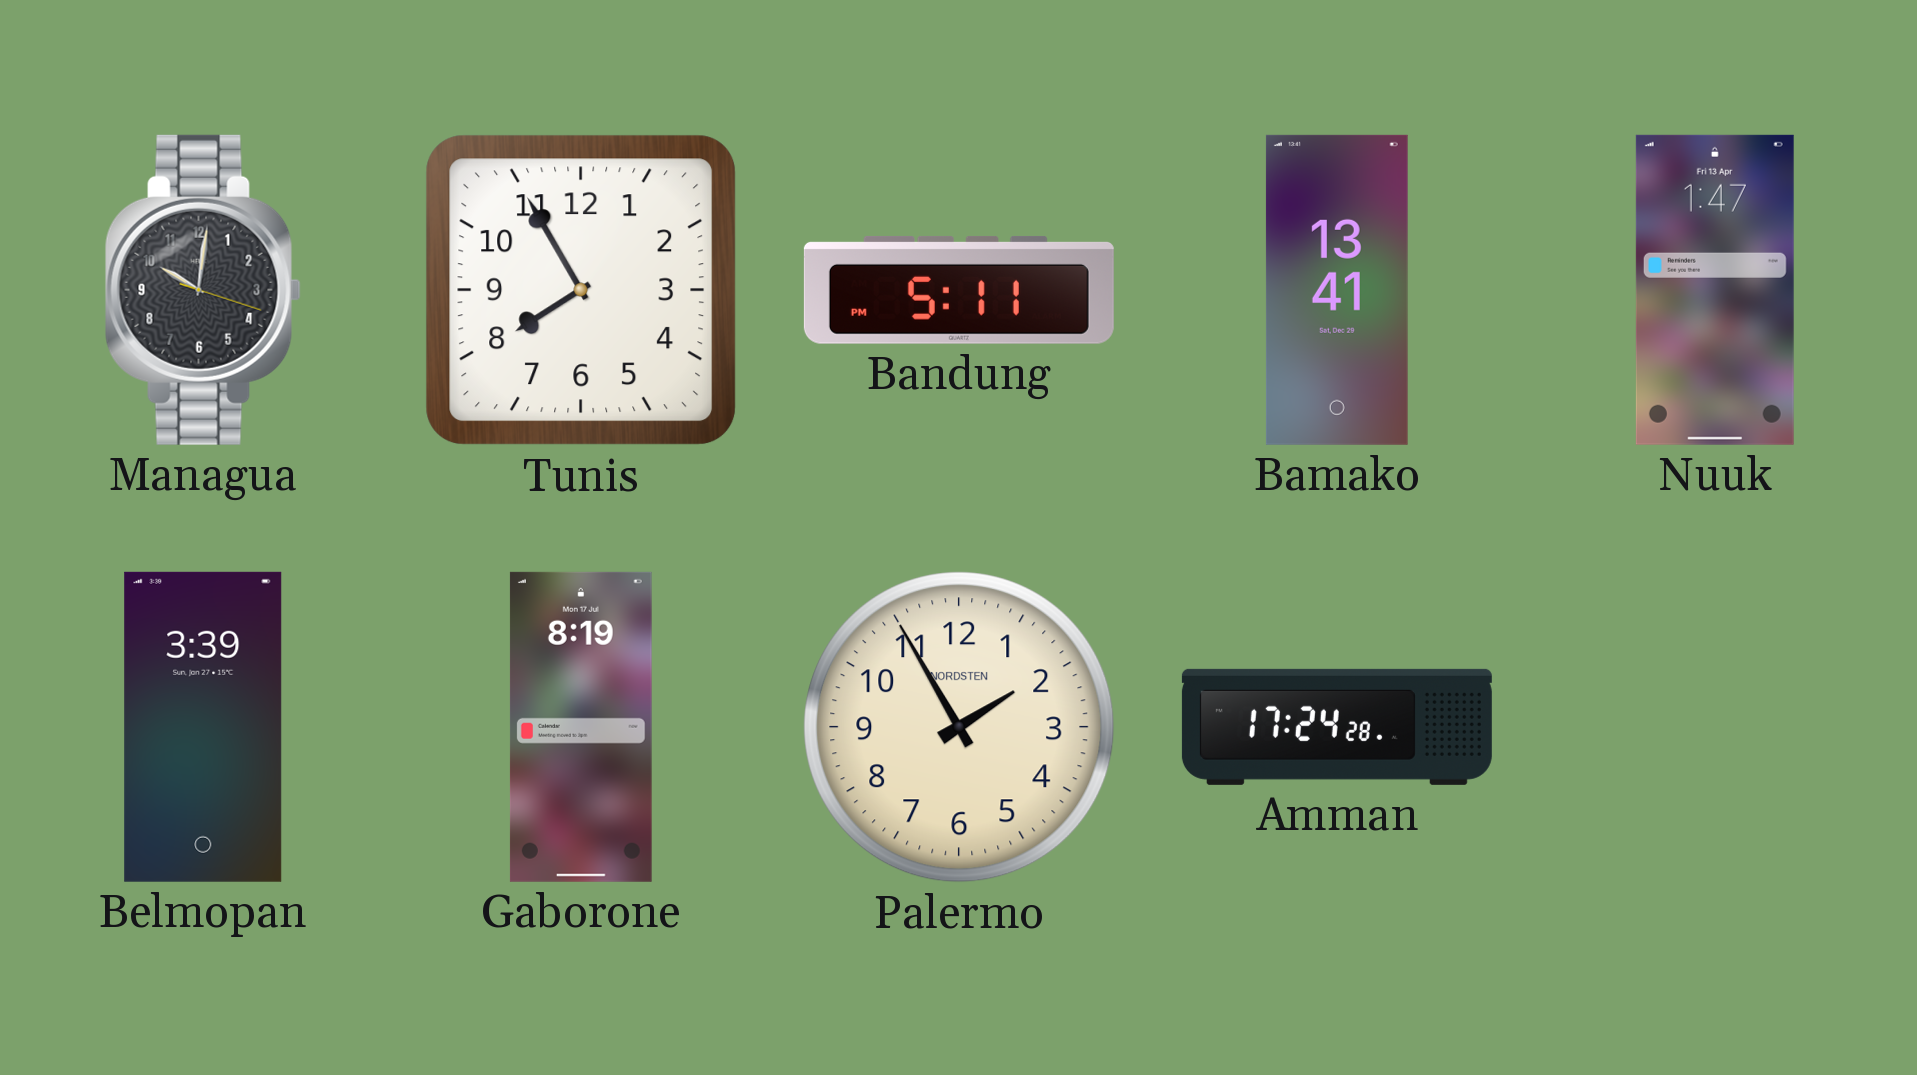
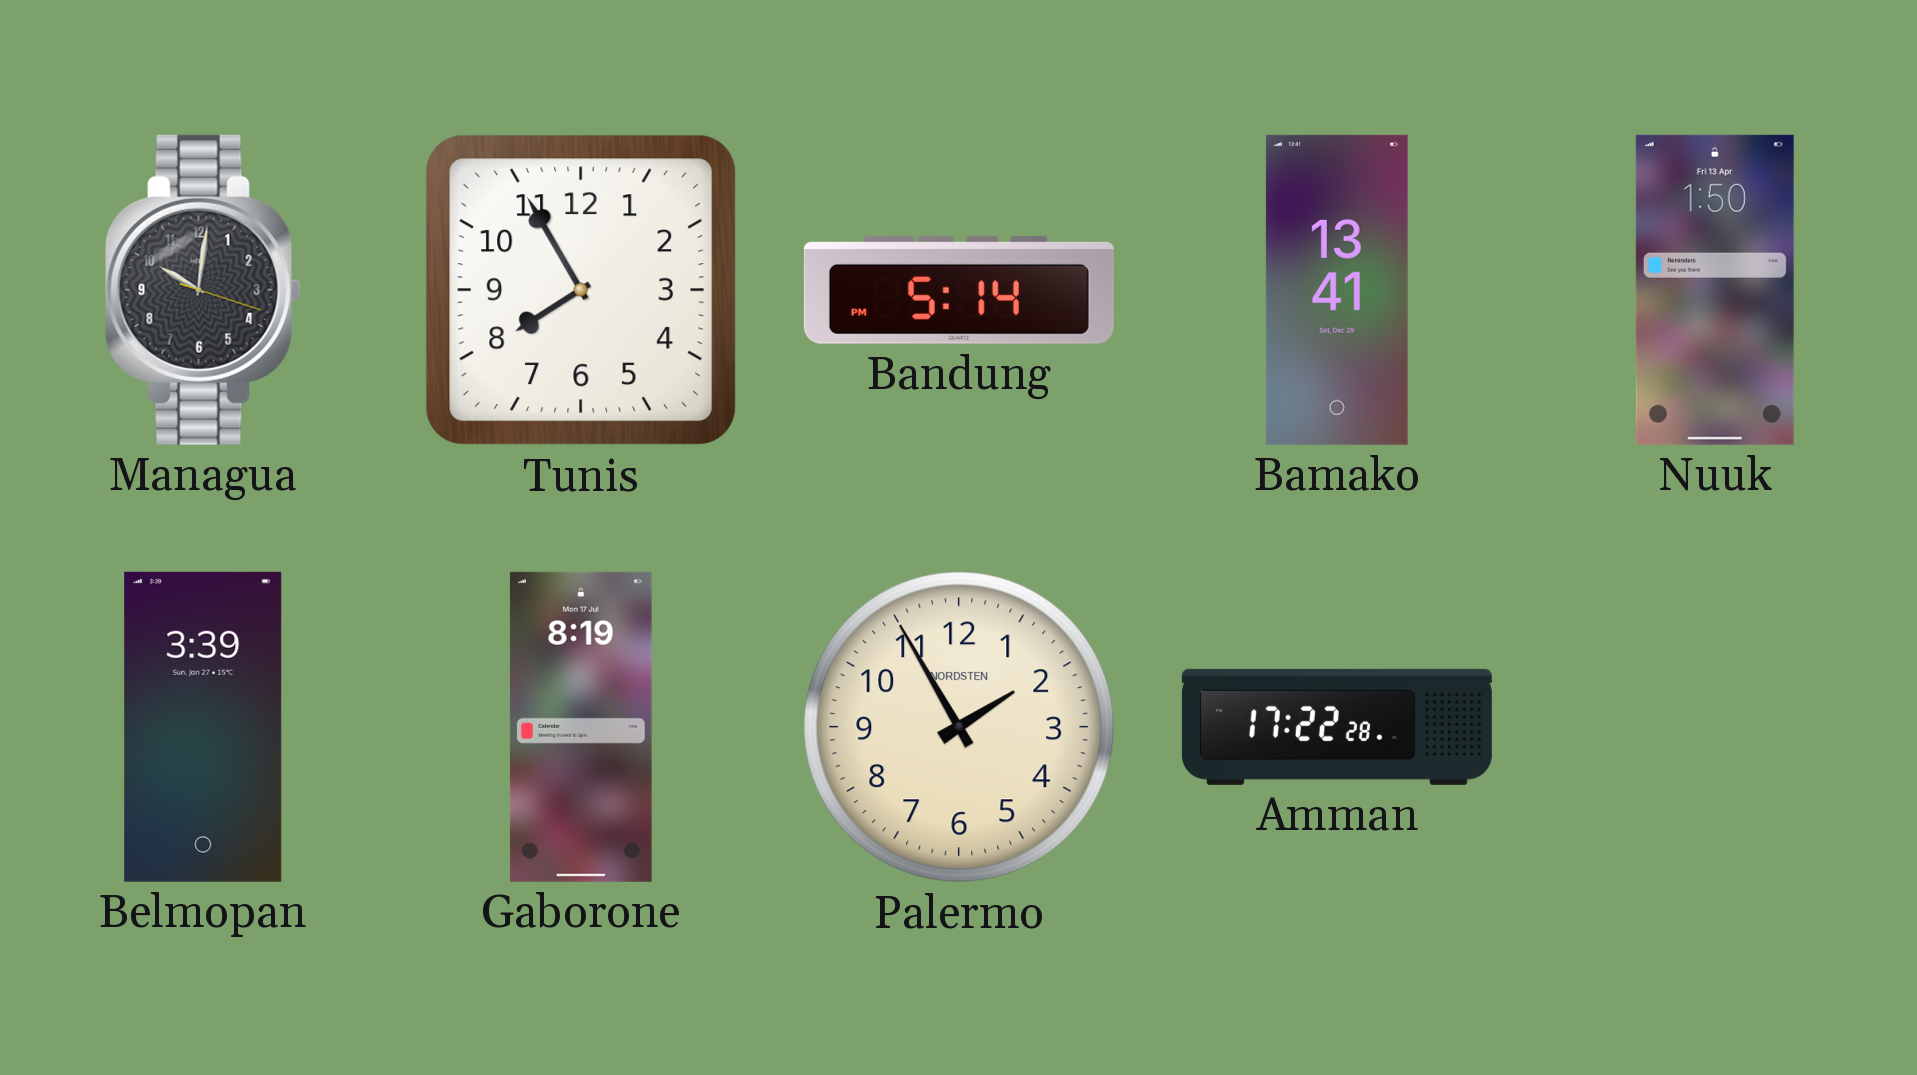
Bandung: 5:11 -> 5:14
Nuuk: 1:47 -> 1:50
Amman: 17:24 -> 17:22
